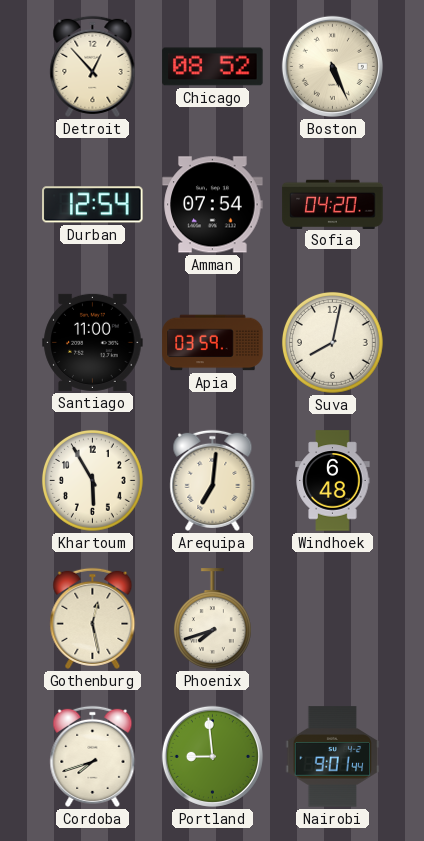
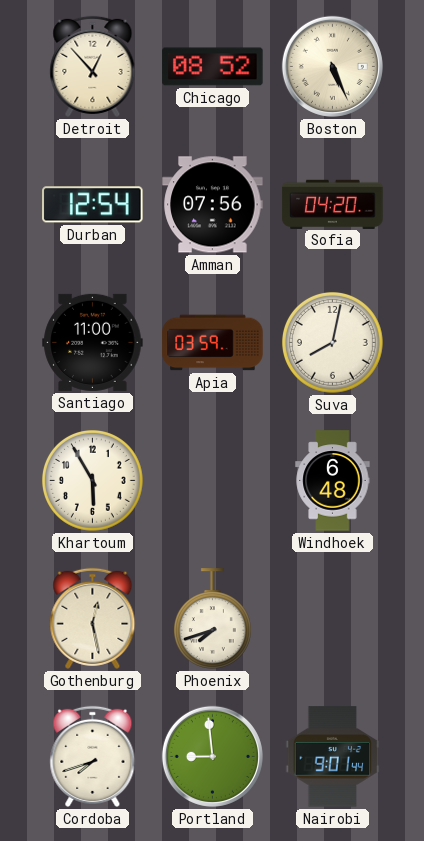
Amman: 07:54 -> 07:56
Arequipa: 7:01 -> none
